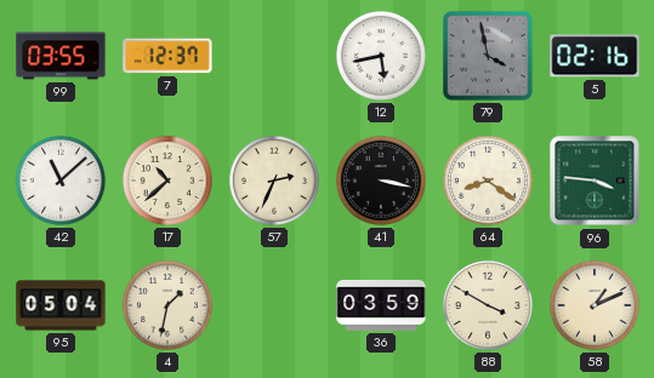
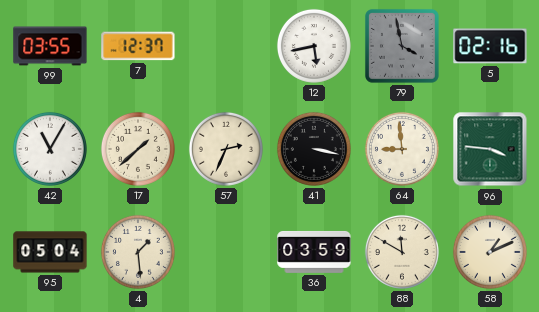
42: 11:08 -> 11:05
17: 10:38 -> 1:38
64: 8:21 -> 8:59
4: 1:32 -> 1:29
88: 3:50 -> 11:50
